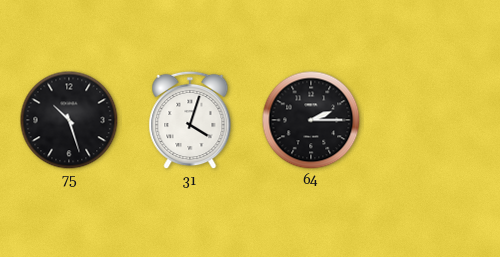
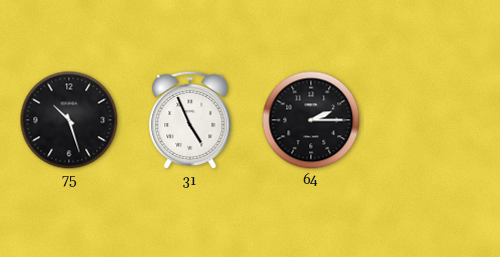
31: 4:03 -> 4:56
